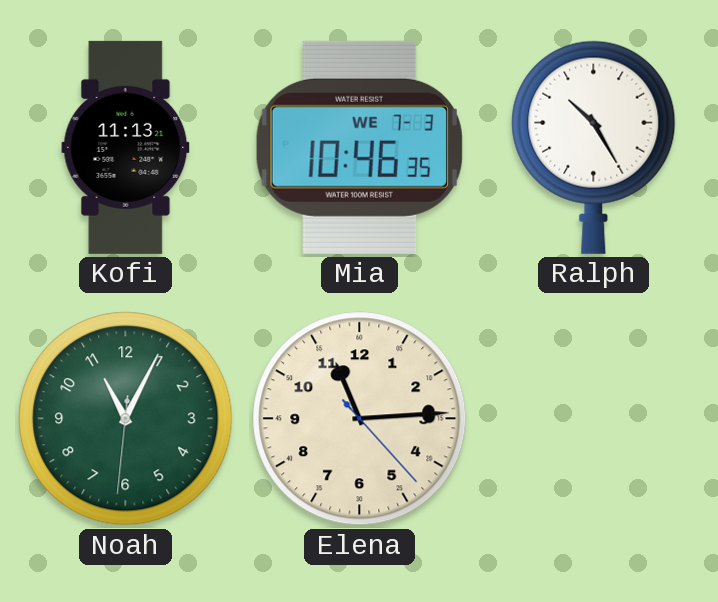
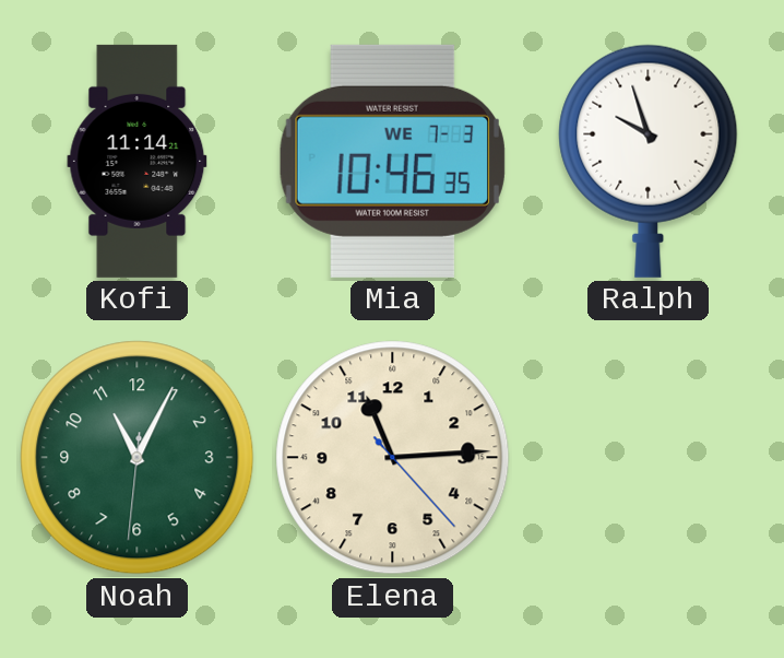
Kofi: 11:13 -> 11:14
Ralph: 10:25 -> 9:57
